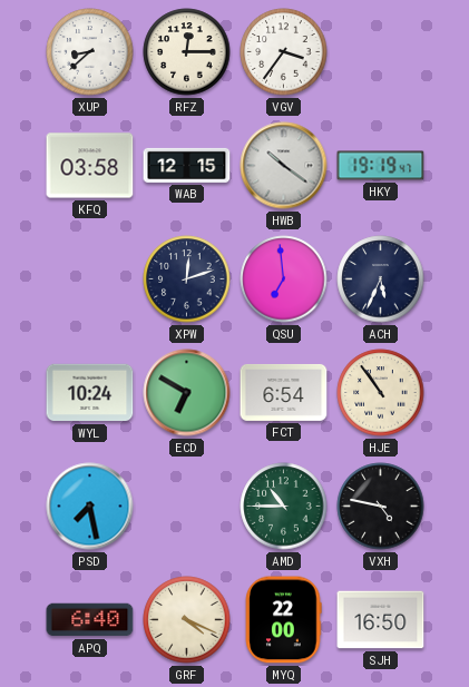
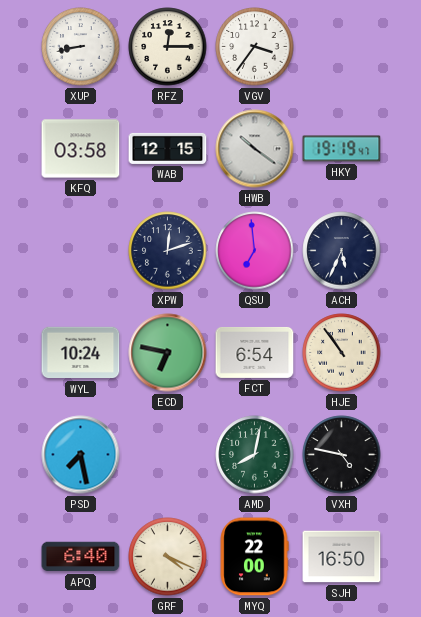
XUP: 8:38 -> 8:43
ECD: 6:50 -> 6:47
AMD: 10:45 -> 8:02
